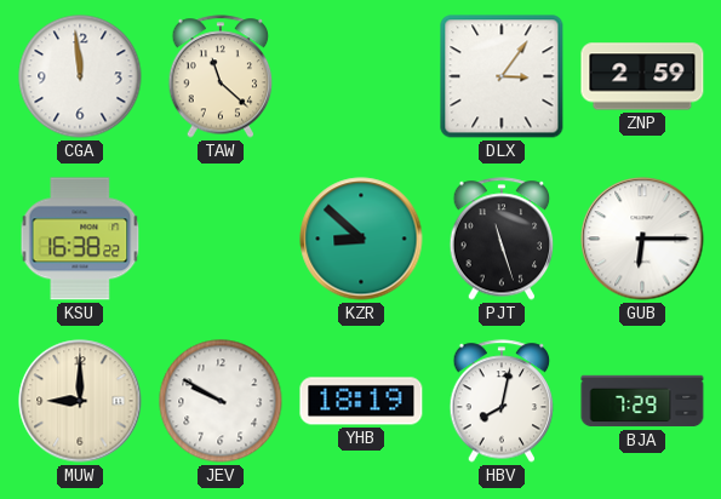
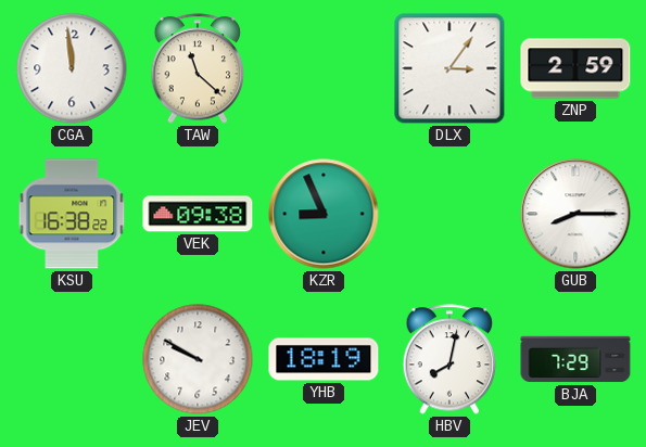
VEK: none -> 09:38
KZR: 8:52 -> 8:56
PJT: 11:27 -> none
GUB: 6:15 -> 8:15
MUW: 9:00 -> none
